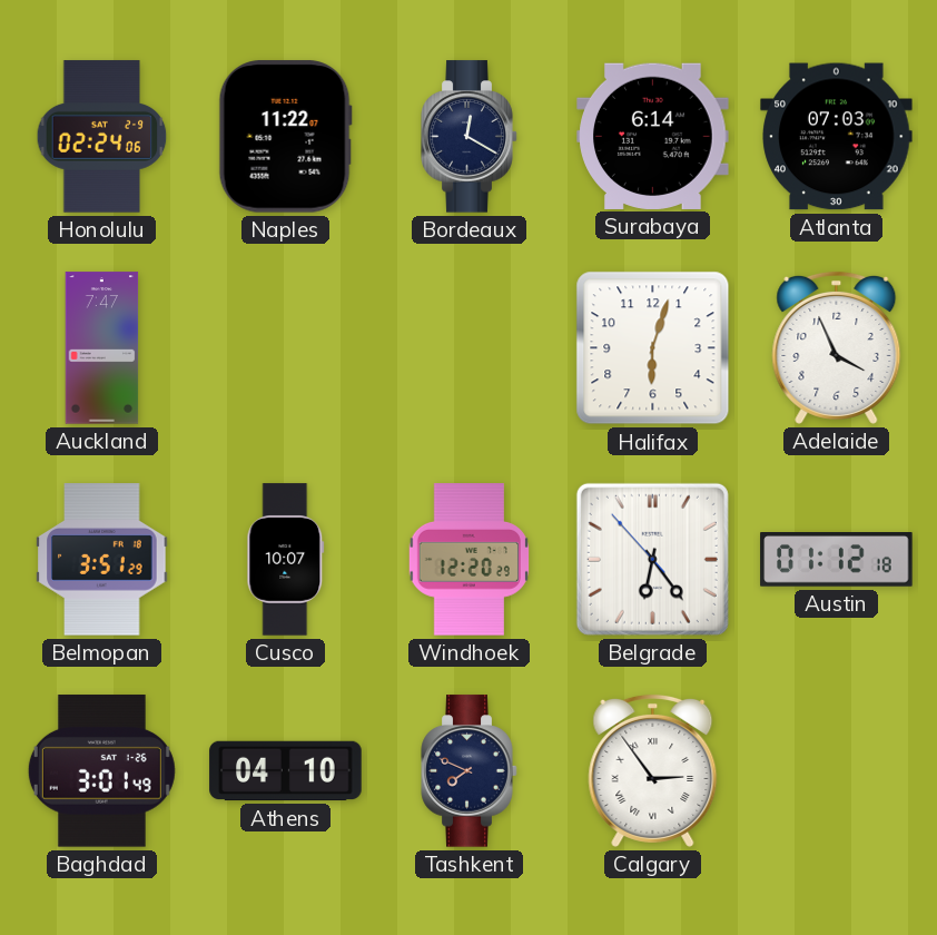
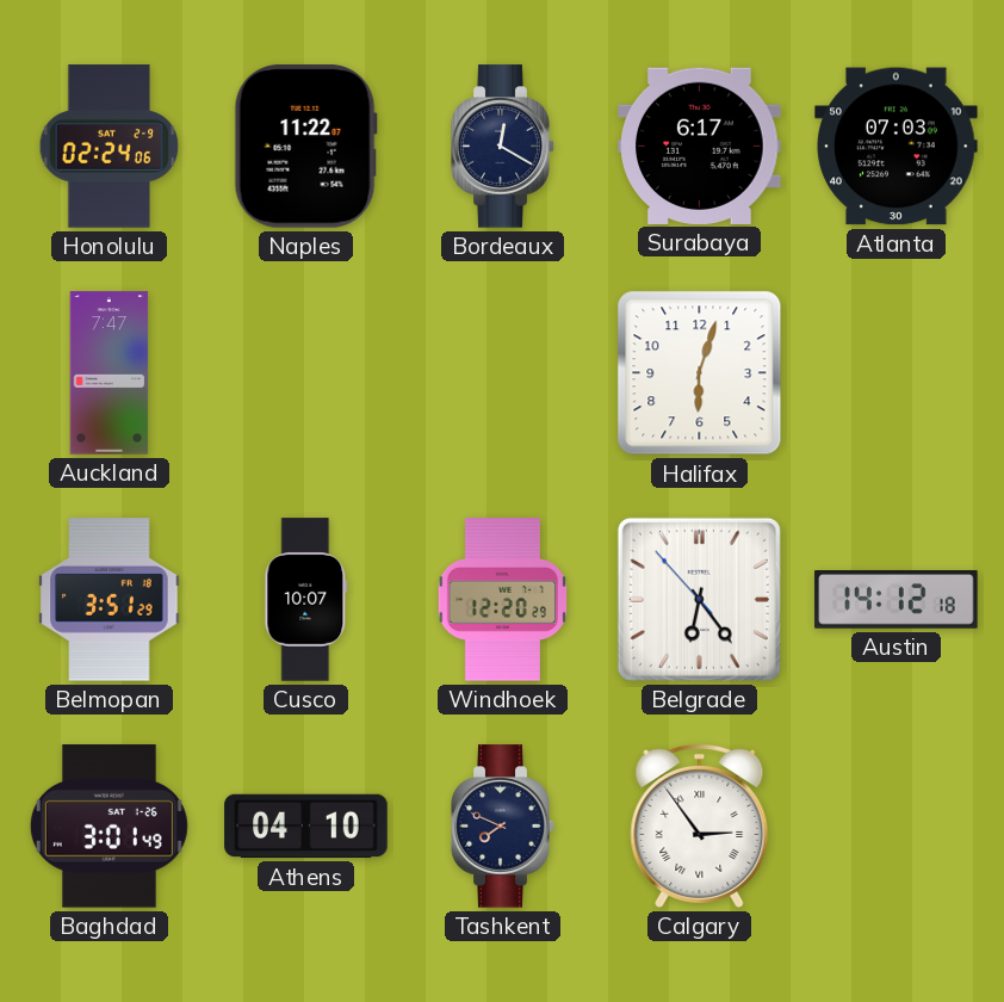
Surabaya: 6:14 -> 6:17
Adelaide: 3:56 -> none
Austin: 01:12 -> 14:12
